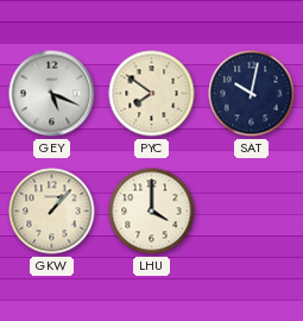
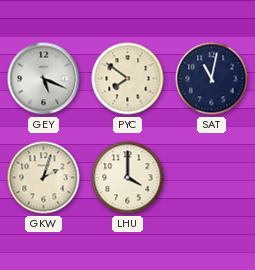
SAT: 10:02 -> 11:02
GKW: 1:07 -> 2:03
